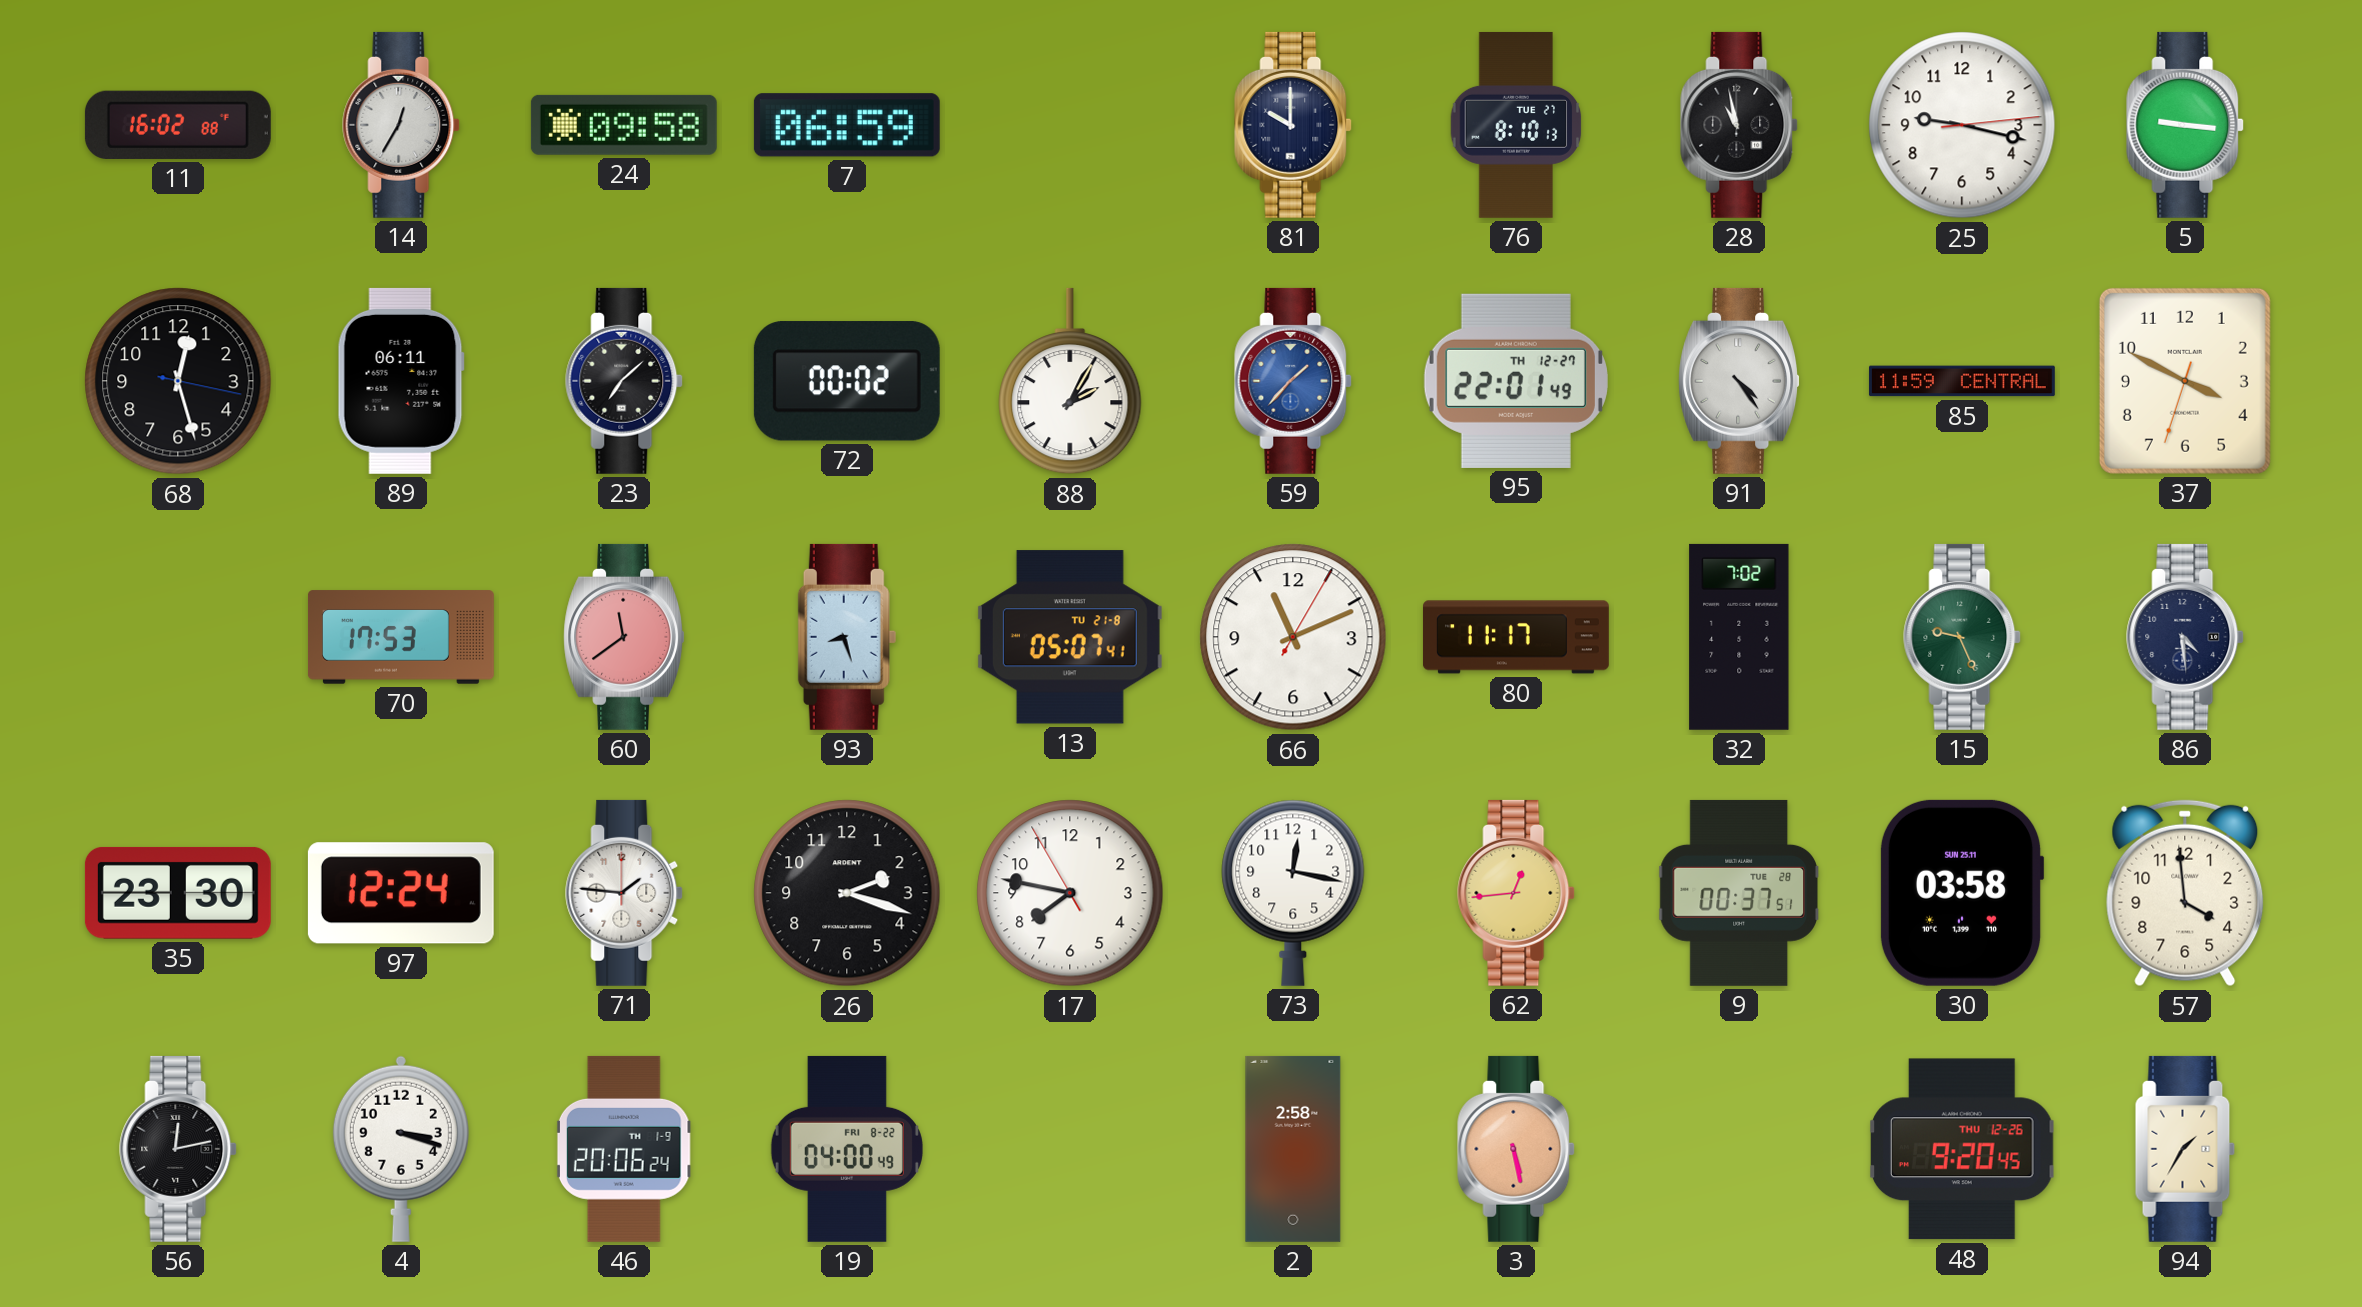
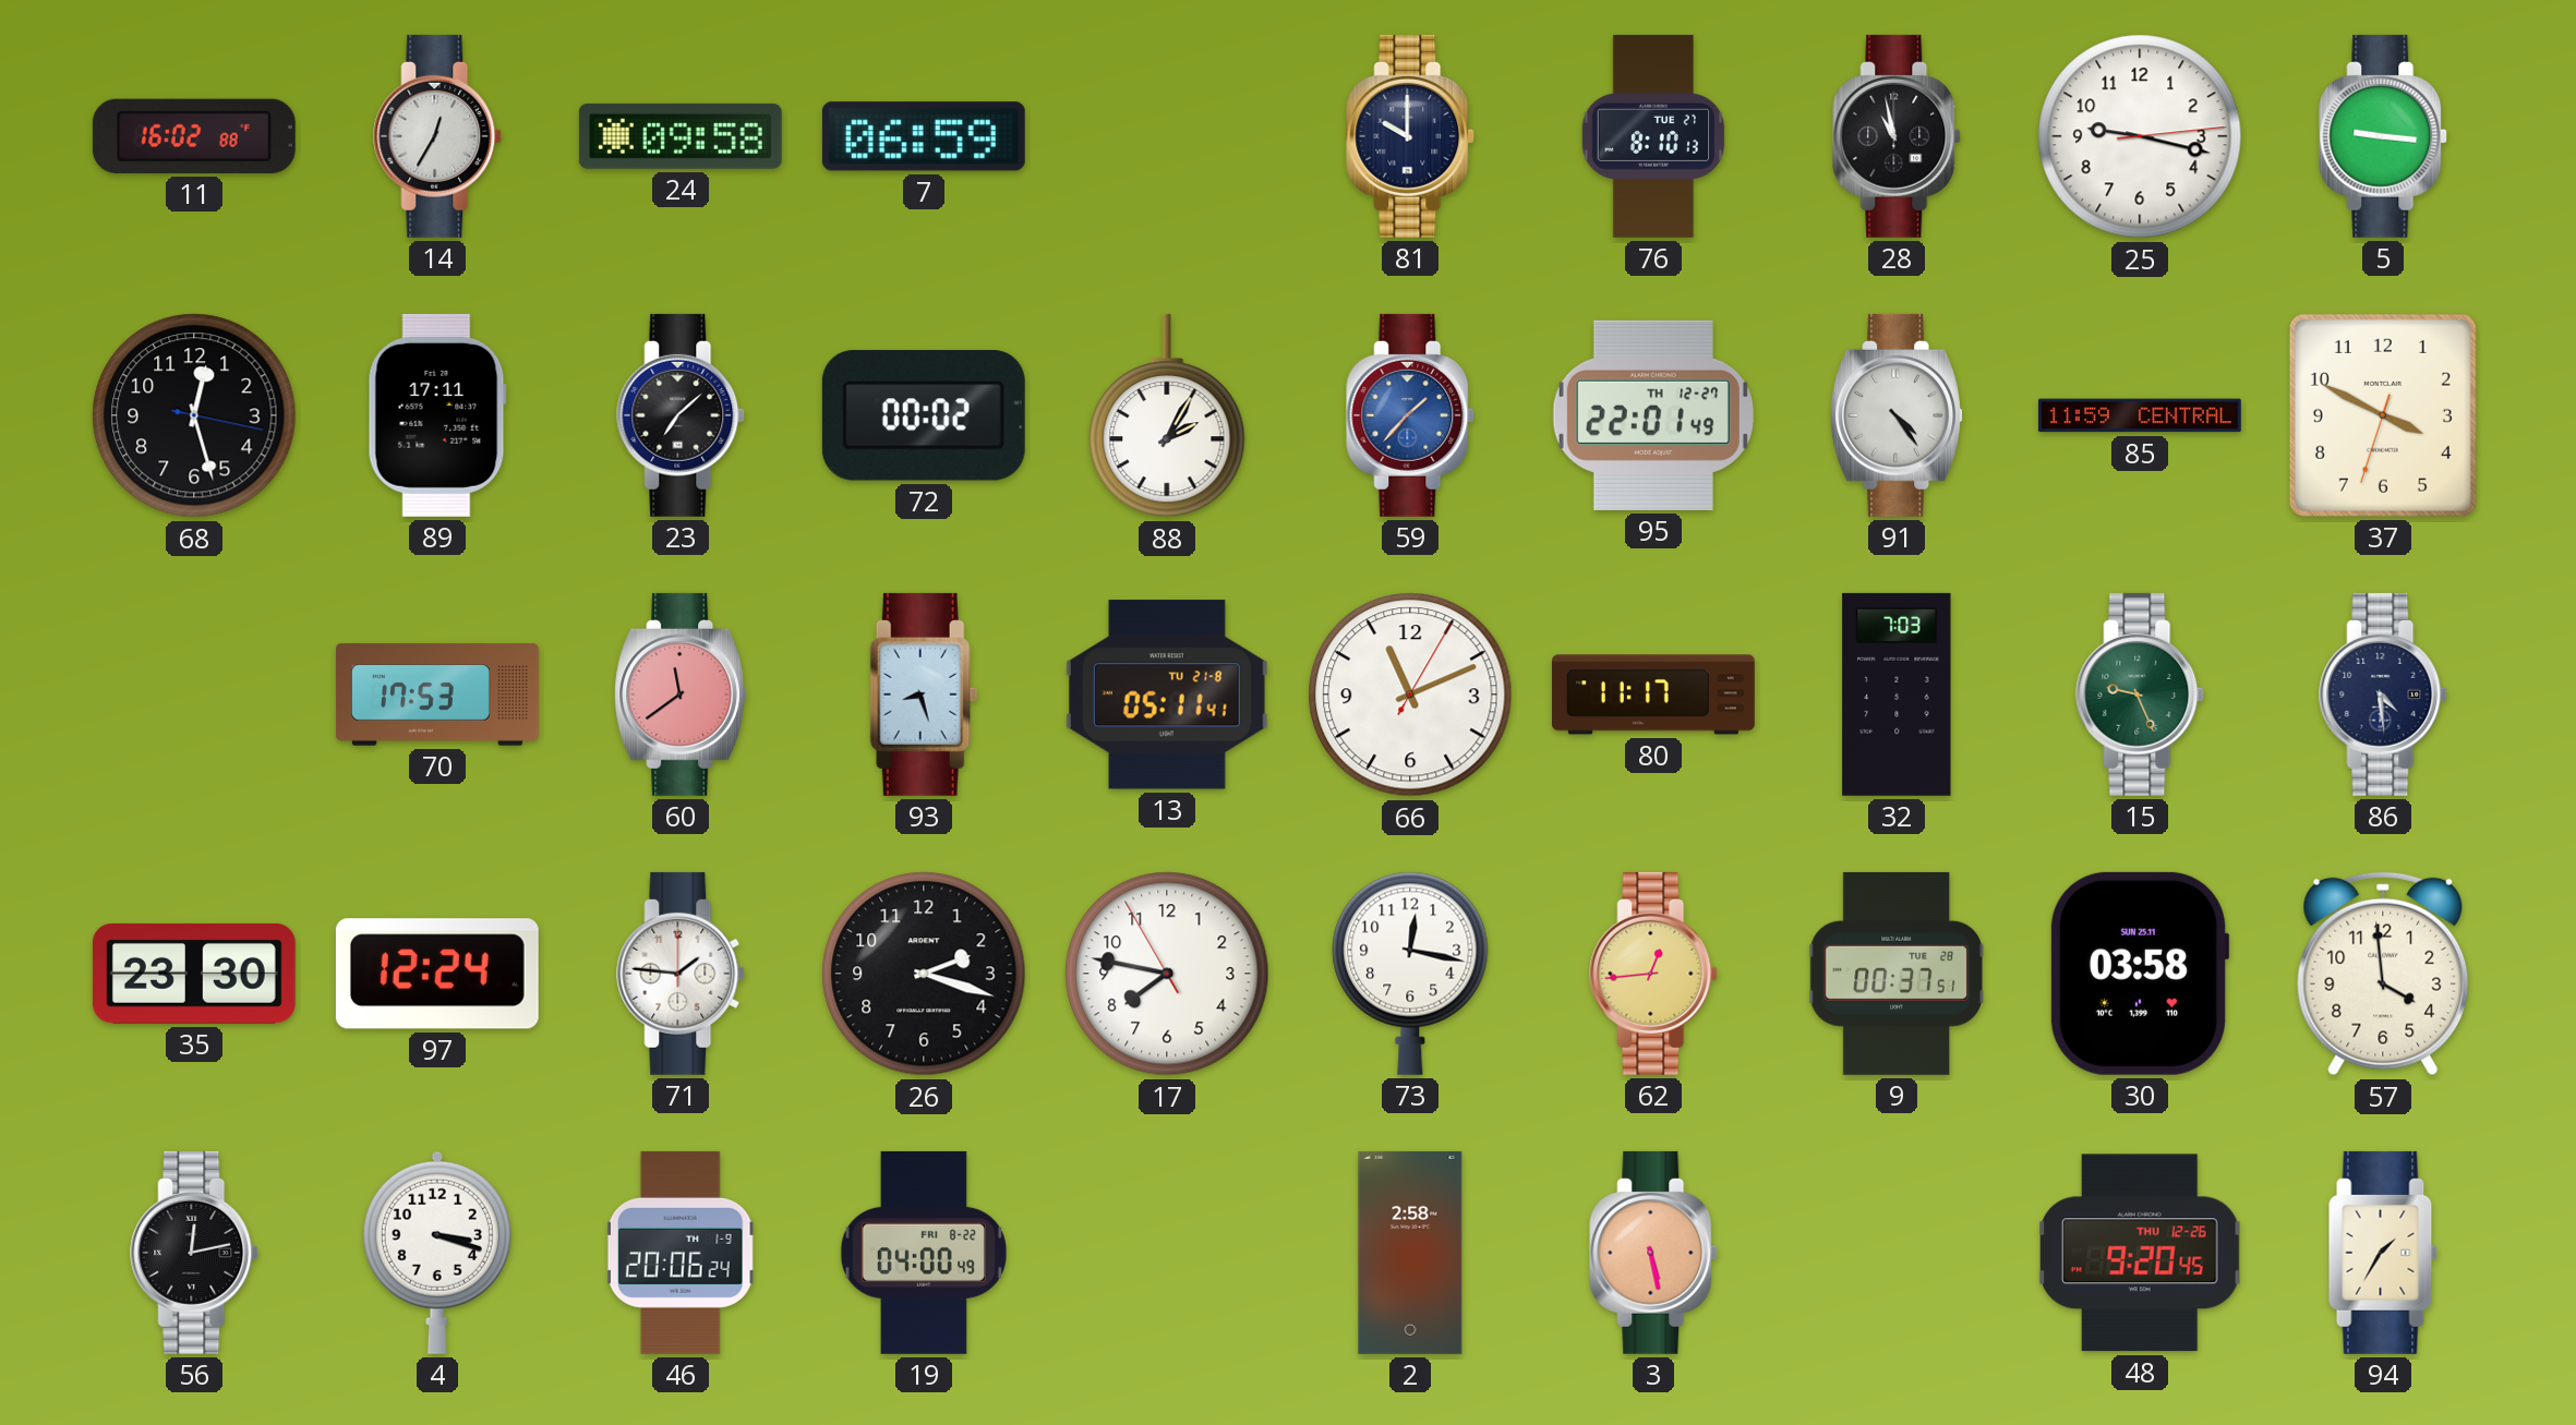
89: 06:11 -> 17:11
13: 05:07 -> 05:11
32: 7:02 -> 7:03
